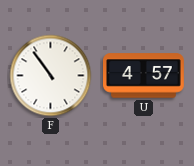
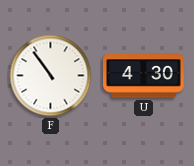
U: 4:57 -> 4:30
